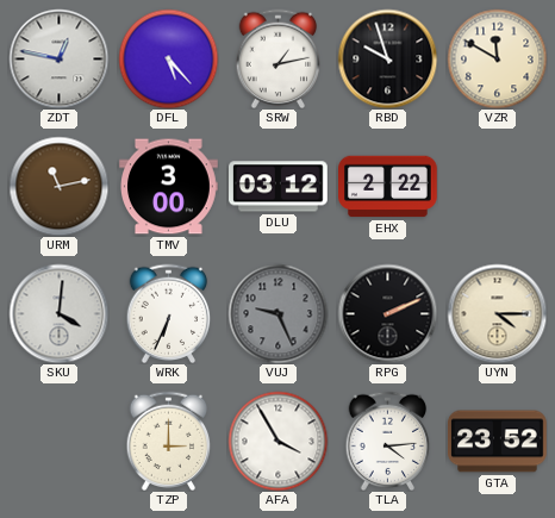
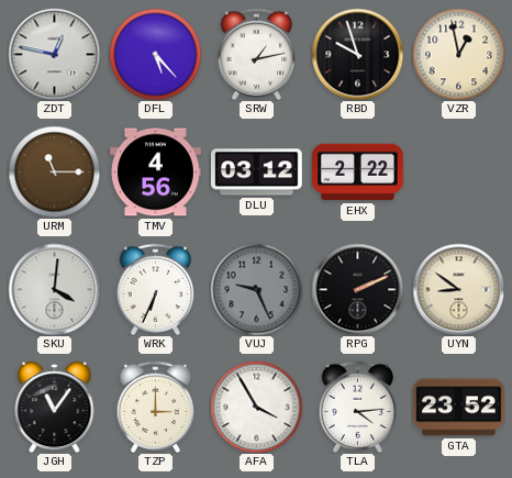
VZR: 11:50 -> 12:58
URM: 11:13 -> 11:15
TMV: 3:00 -> 4:56
UYN: 4:15 -> 8:51
JGH: none -> 11:06
